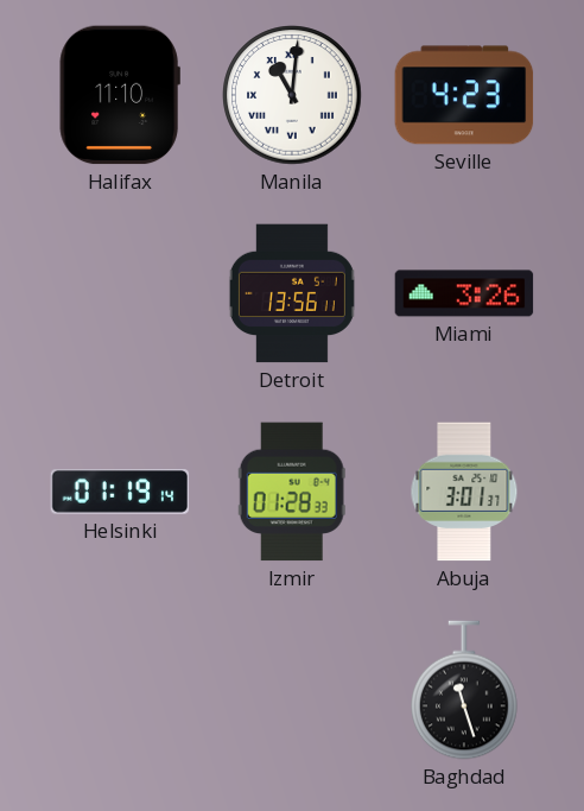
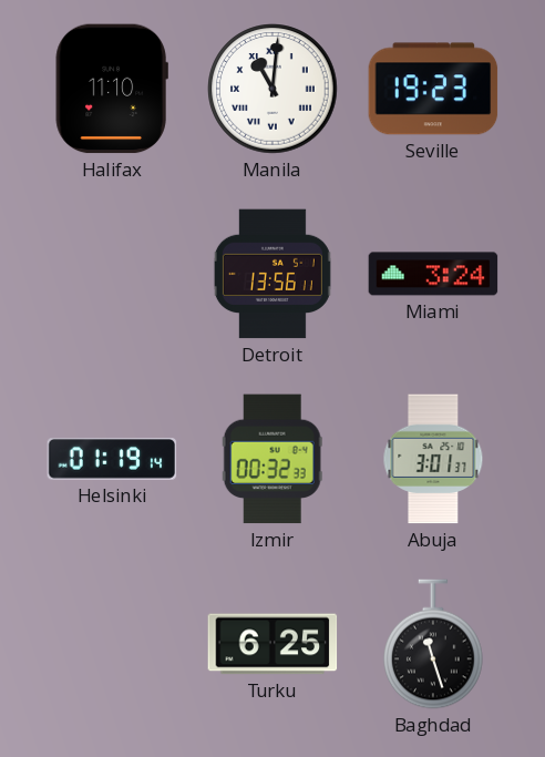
Seville: 4:23 -> 19:23
Miami: 3:26 -> 3:24
Izmir: 01:28 -> 00:32
Turku: none -> 6:25
